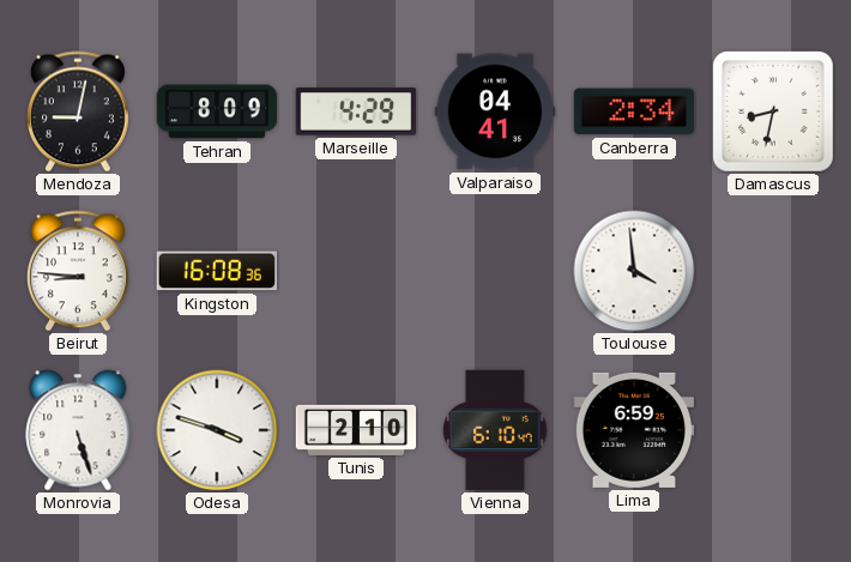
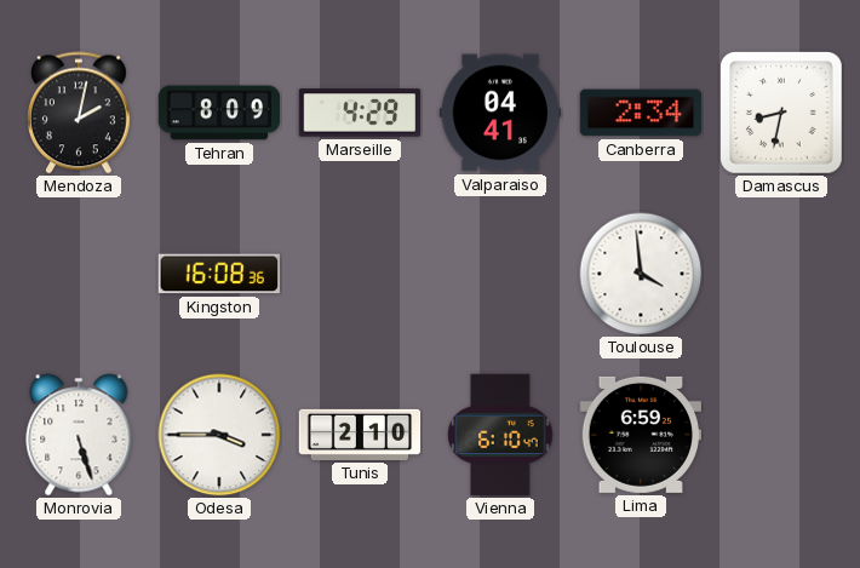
Mendoza: 9:02 -> 2:02
Beirut: 8:46 -> none
Odesa: 3:48 -> 3:45
